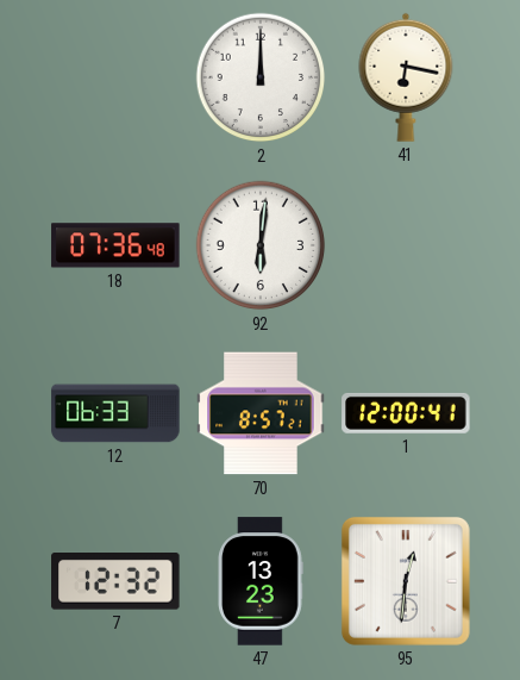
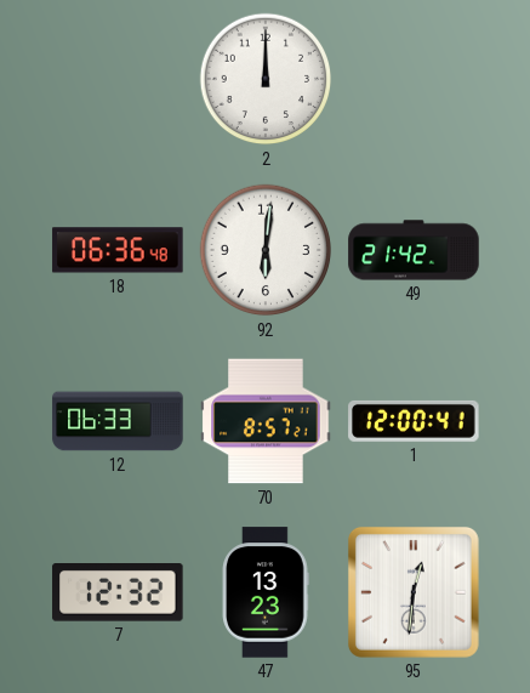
41: 6:17 -> none
18: 07:36 -> 06:36
49: none -> 21:42
